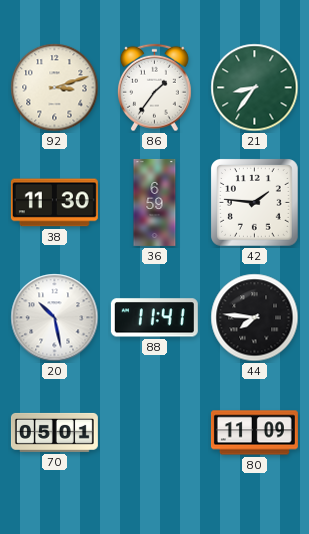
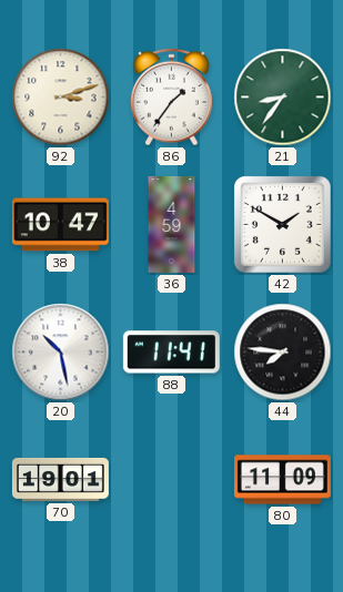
38: 11:30 -> 10:47
36: 6:59 -> 4:59
42: 1:46 -> 1:50
70: 05:01 -> 19:01
